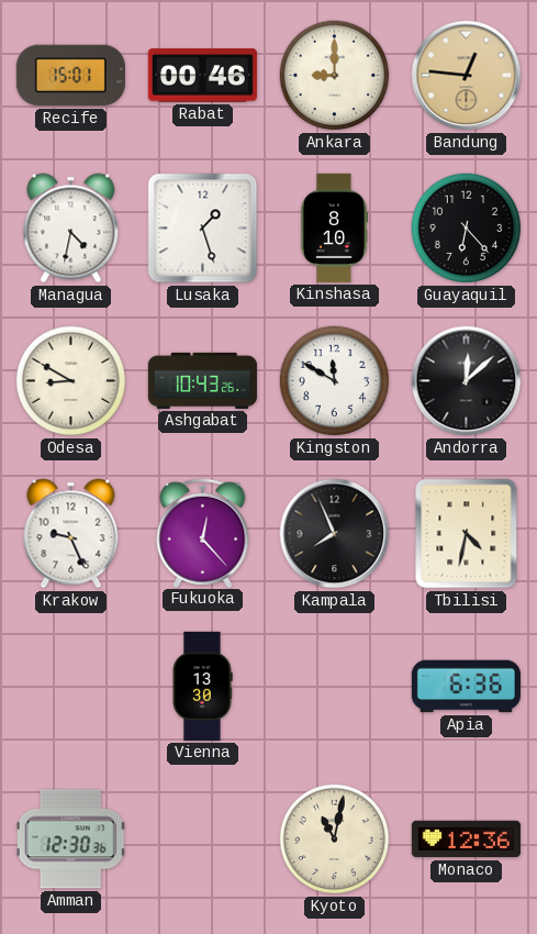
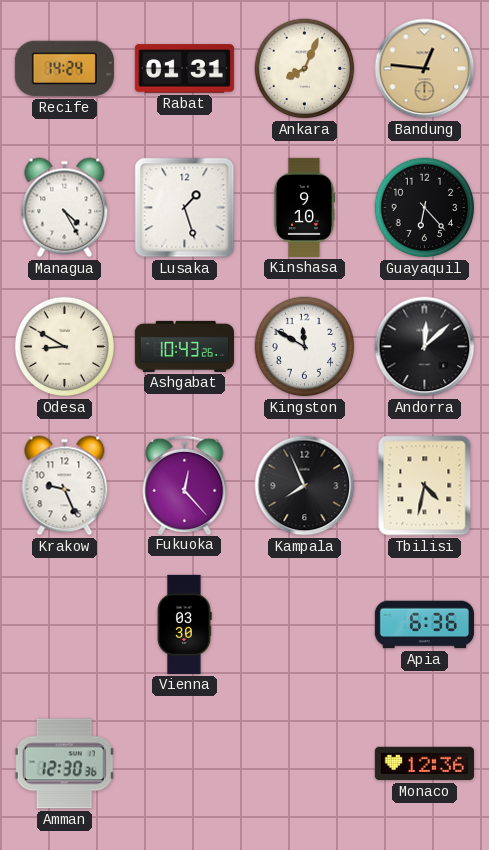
Recife: 15:01 -> 14:24
Rabat: 00:46 -> 01:31
Ankara: 9:00 -> 8:04
Managua: 4:32 -> 4:25
Kinshasa: 8:10 -> 9:10
Vienna: 13:30 -> 03:30
Kyoto: 11:02 -> none
